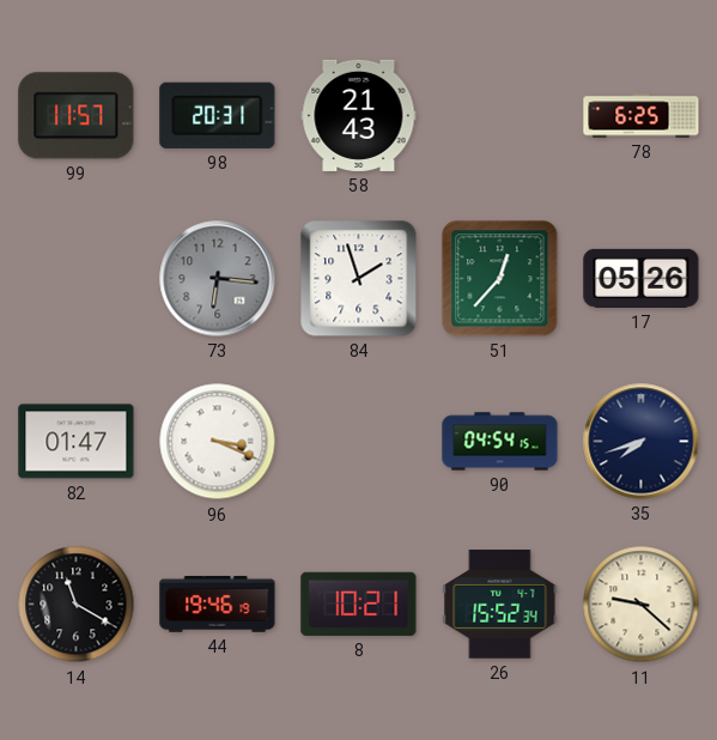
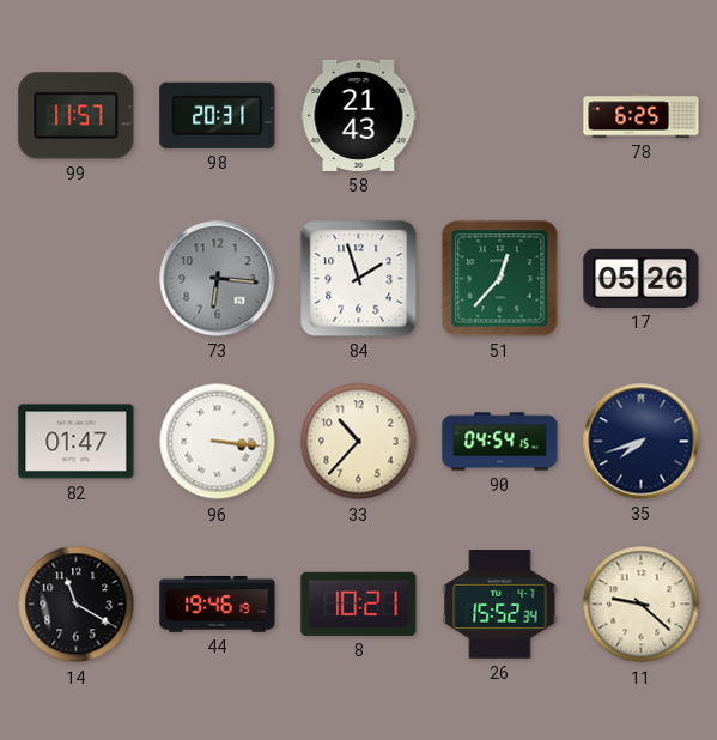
96: 3:19 -> 3:16
33: none -> 10:37
